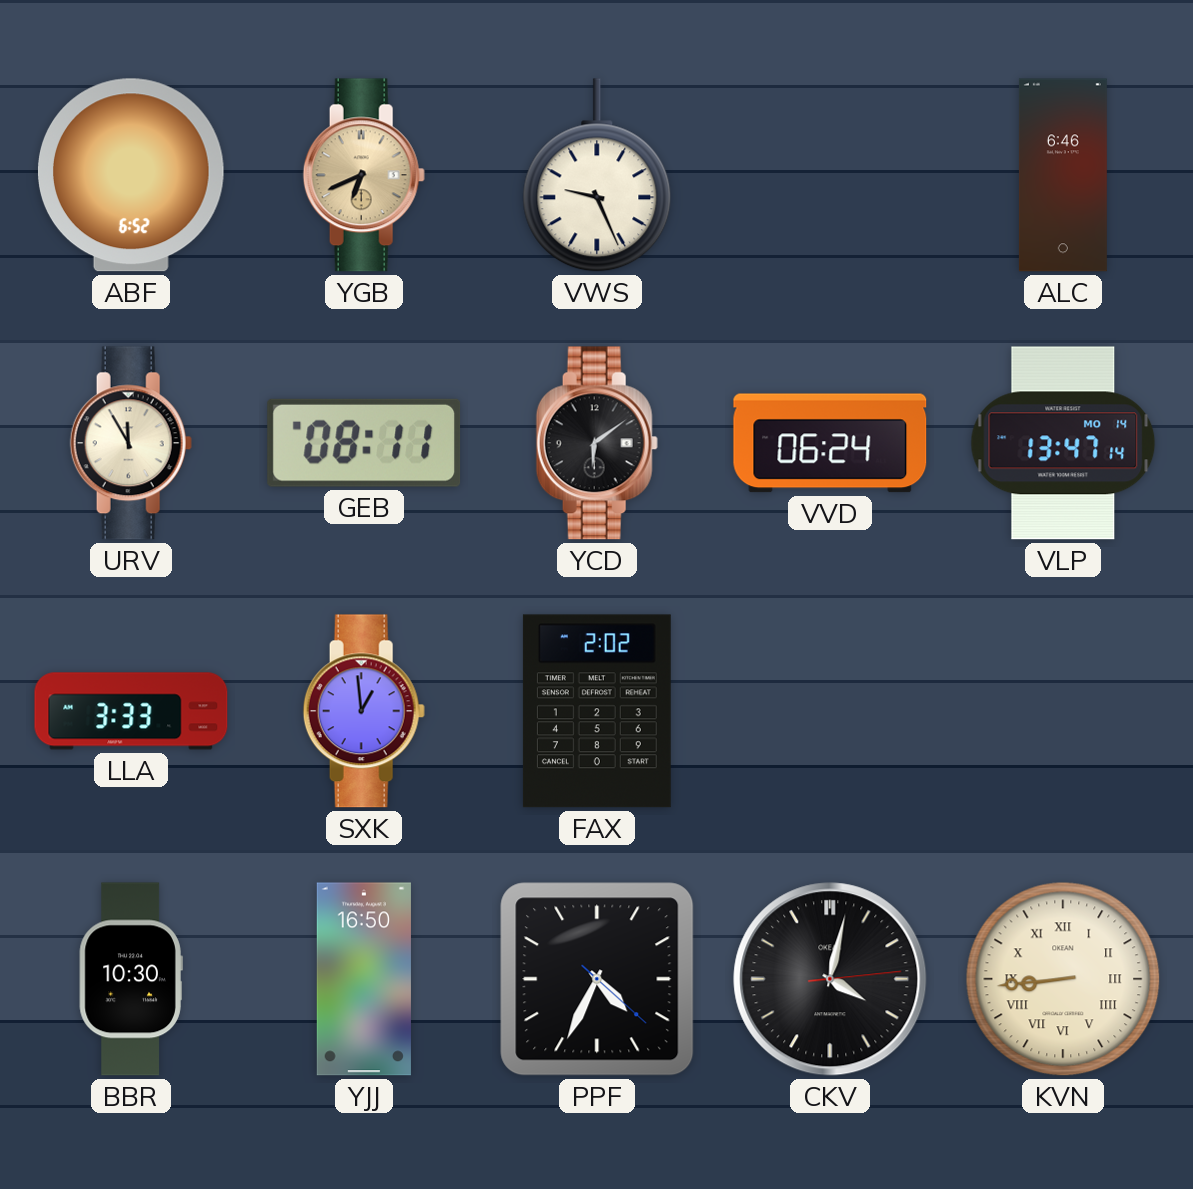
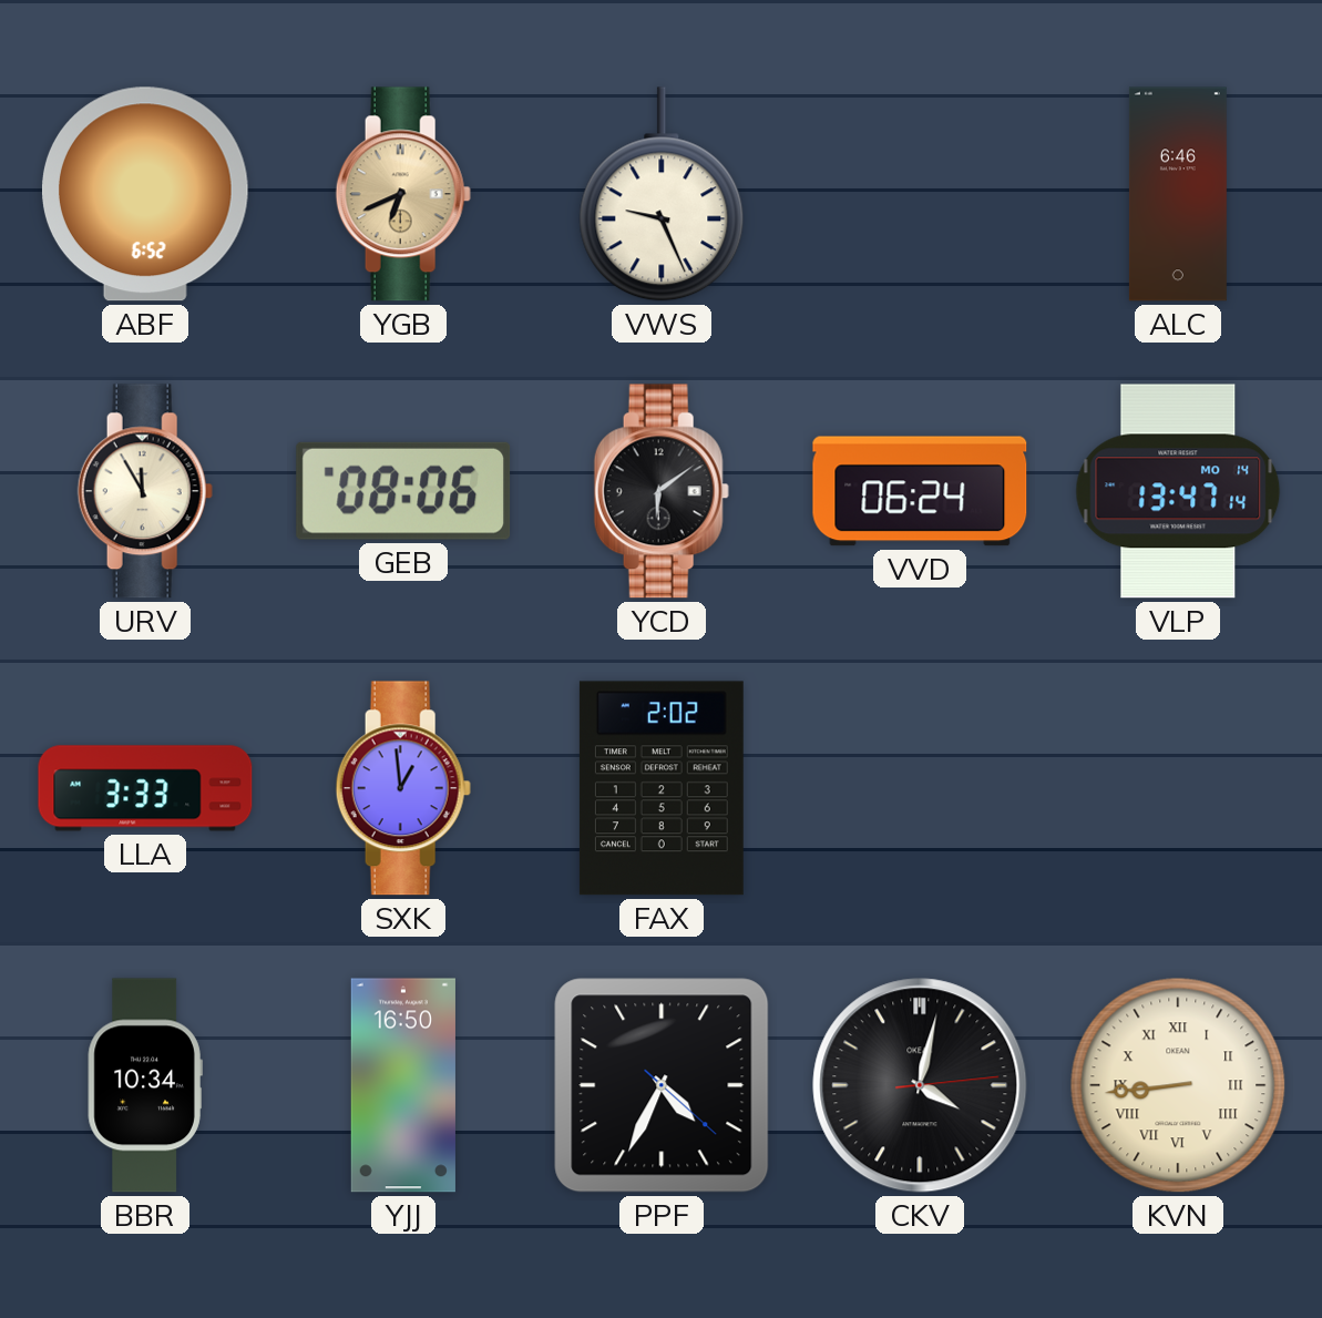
GEB: 08:11 -> 08:06
BBR: 10:30 -> 10:34
